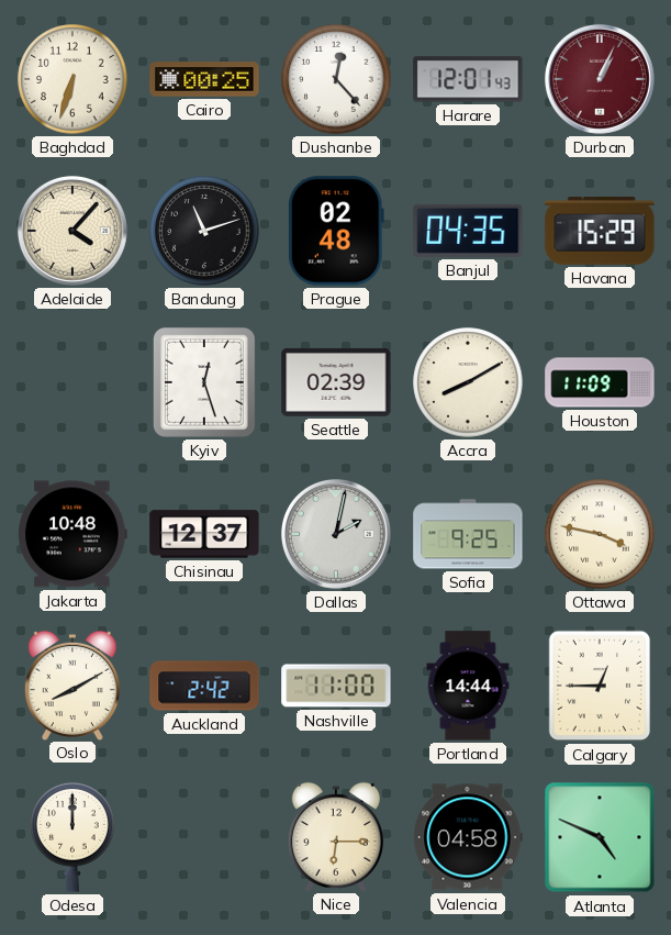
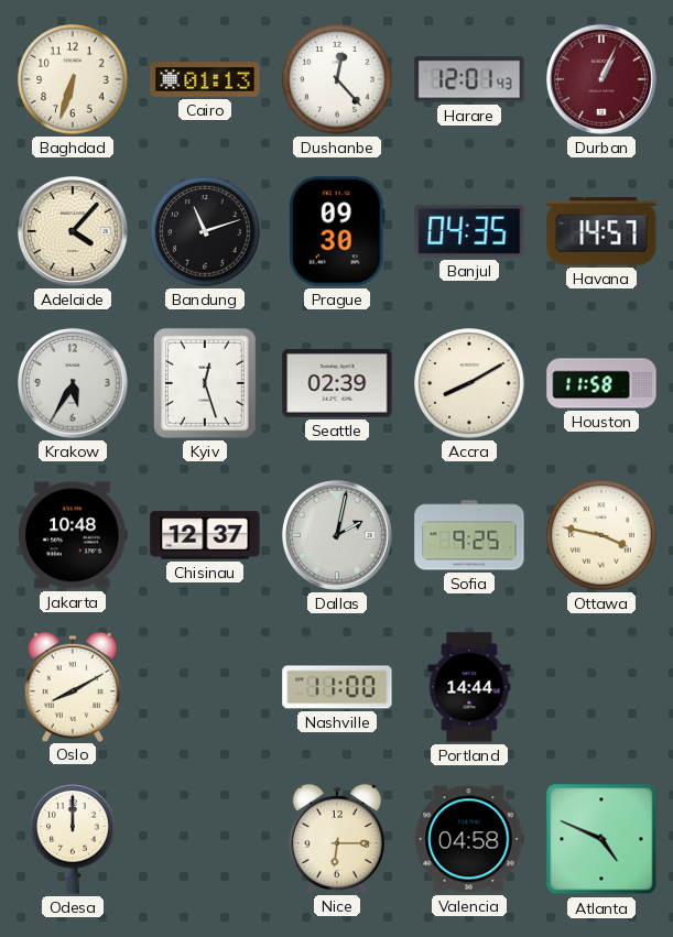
Cairo: 00:25 -> 01:13
Prague: 02:48 -> 09:30
Havana: 15:29 -> 14:57
Krakow: none -> 5:35
Houston: 11:09 -> 11:58
Auckland: 2:42 -> none
Calgary: 12:45 -> none
